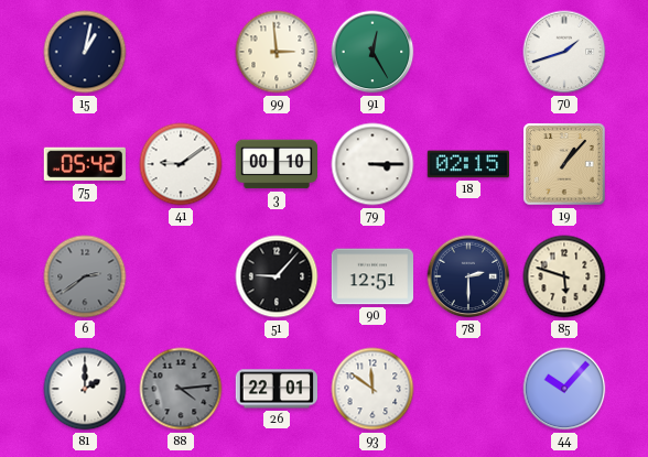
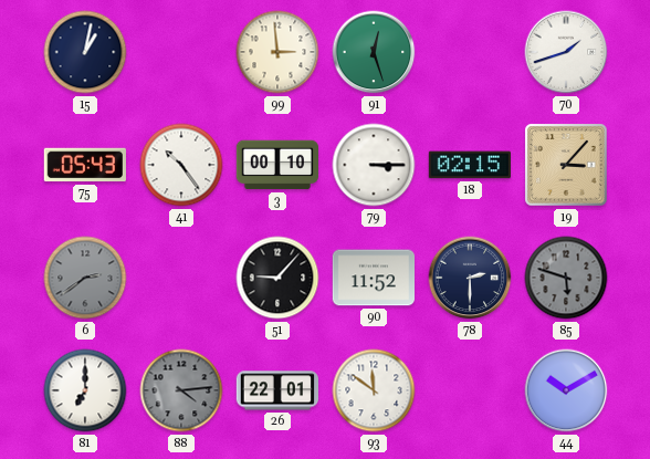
91: 12:25 -> 12:27
75: 05:42 -> 05:43
41: 9:09 -> 10:24
19: 1:07 -> 3:07
90: 12:51 -> 11:52
85 dial: cream -> grey
81: 2:00 -> 7:00
44: 10:07 -> 10:10
